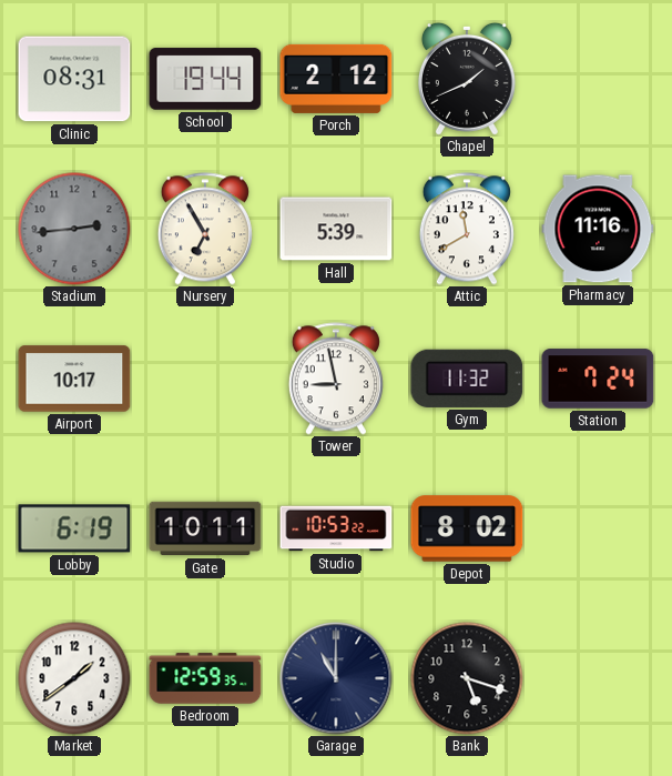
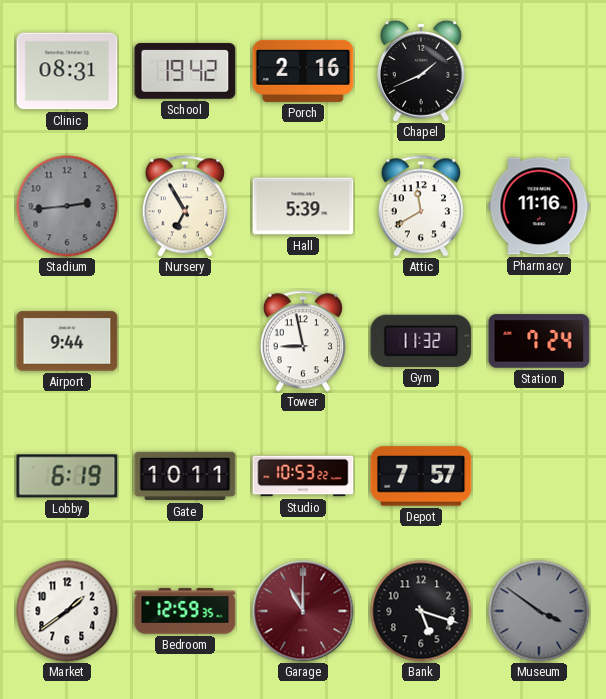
School: 19:44 -> 19:42
Porch: 2:12 -> 2:16
Airport: 10:17 -> 9:44
Depot: 8:02 -> 7:57
Garage dial: navy -> burgundy
Museum: none -> 3:51
